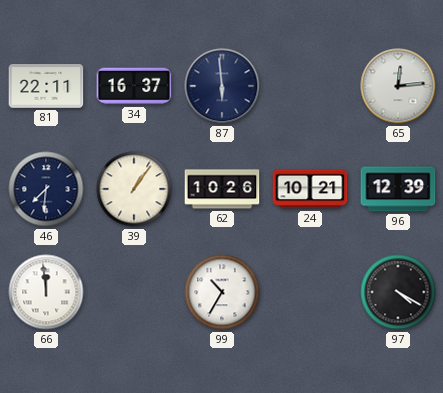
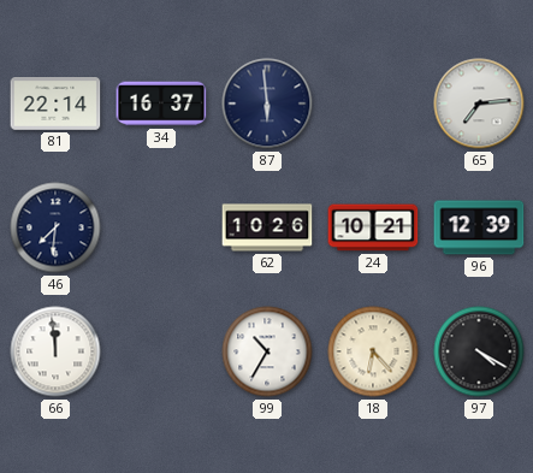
81: 22:11 -> 22:14
65: 12:14 -> 7:14
39: 1:06 -> none
18: none -> 6:23
